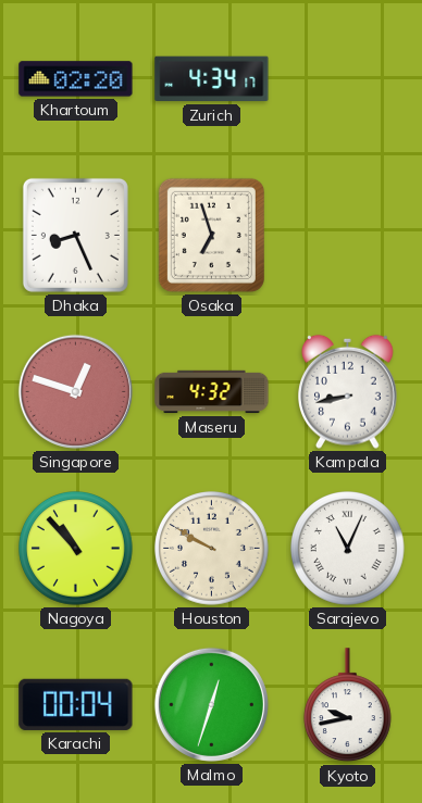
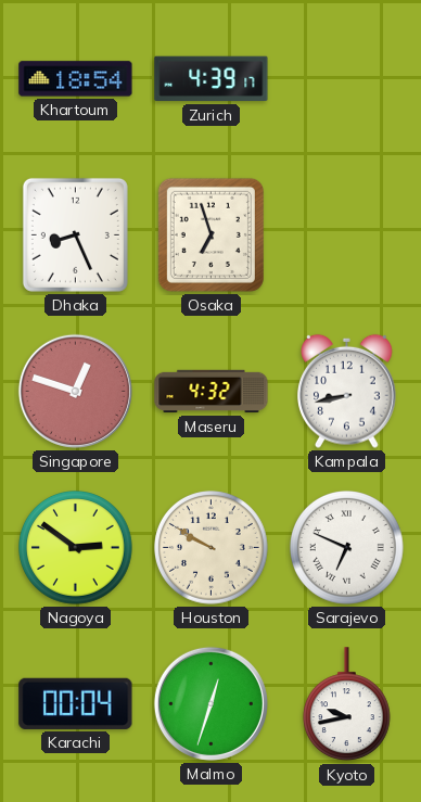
Khartoum: 02:20 -> 18:54
Zurich: 4:34 -> 4:39
Nagoya: 10:53 -> 2:51
Sarajevo: 11:04 -> 6:49
